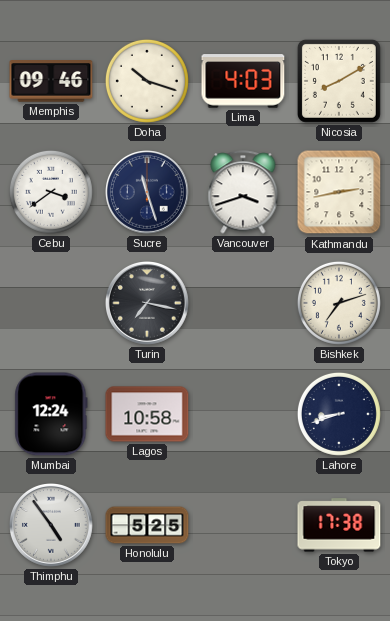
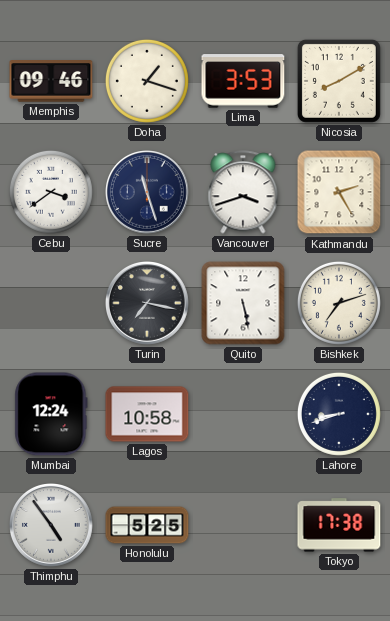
Doha: 10:18 -> 1:18
Lima: 4:03 -> 3:53
Kathmandu: 2:43 -> 2:25
Quito: none -> 5:28
